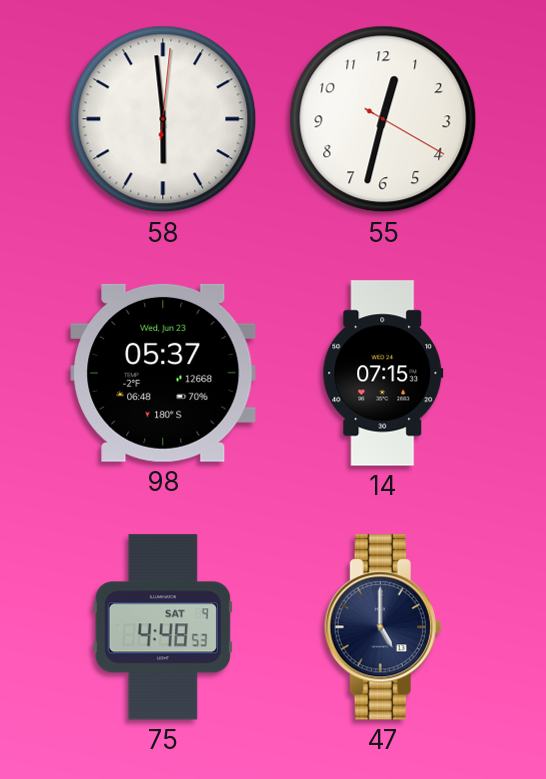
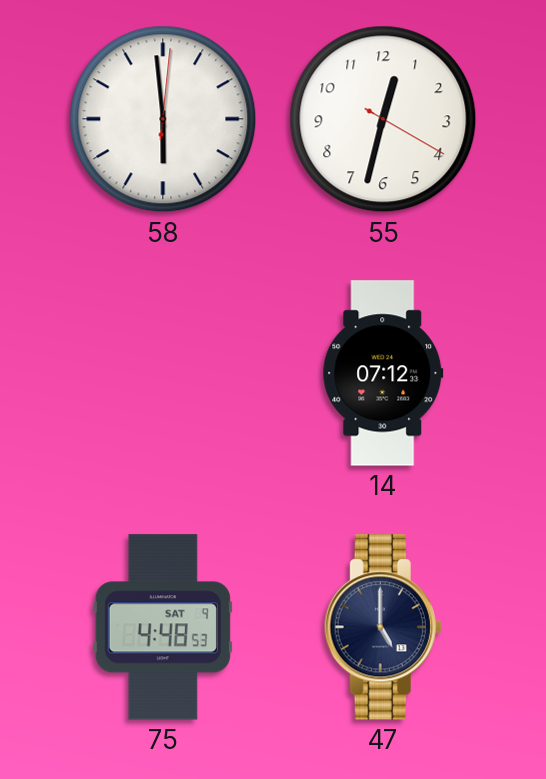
98: 05:37 -> none
14: 07:15 -> 07:12
